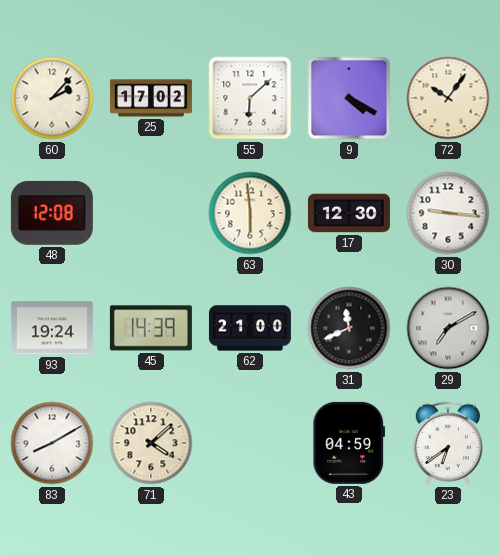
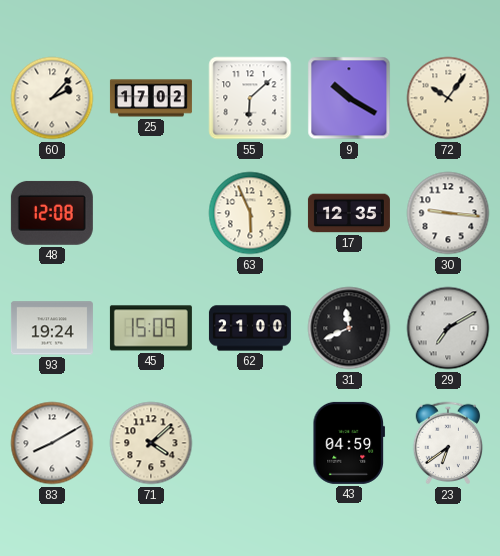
9: 4:20 -> 10:20
63: 5:59 -> 5:56
17: 12:30 -> 12:35
45: 14:39 -> 15:09
